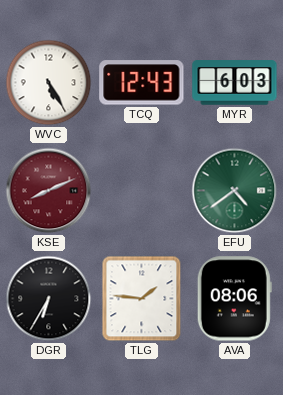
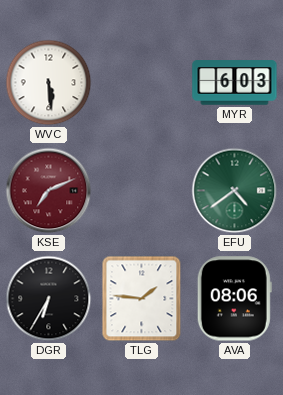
WVC: 5:25 -> 5:29
TCQ: 12:43 -> none
KSE: 8:11 -> 7:11
